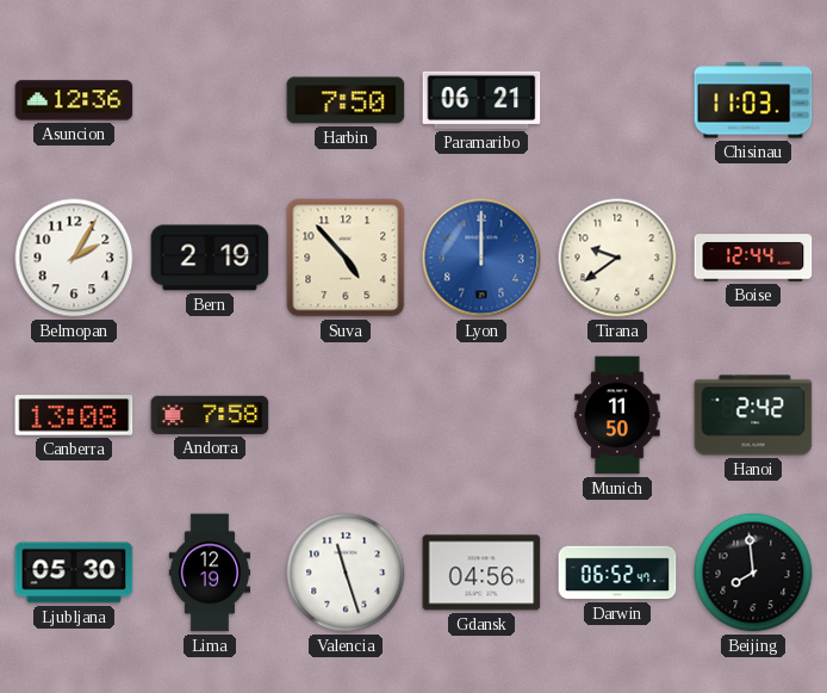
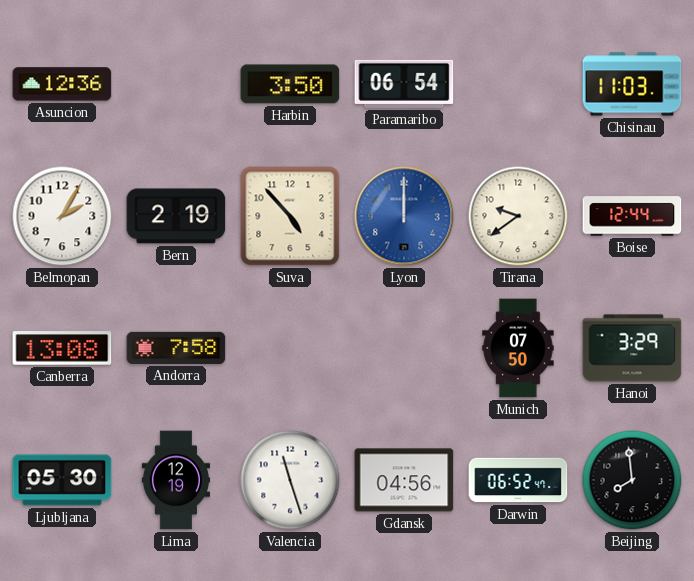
Harbin: 7:50 -> 3:50
Paramaribo: 06:21 -> 06:54
Munich: 11:50 -> 07:50
Hanoi: 2:42 -> 3:29
